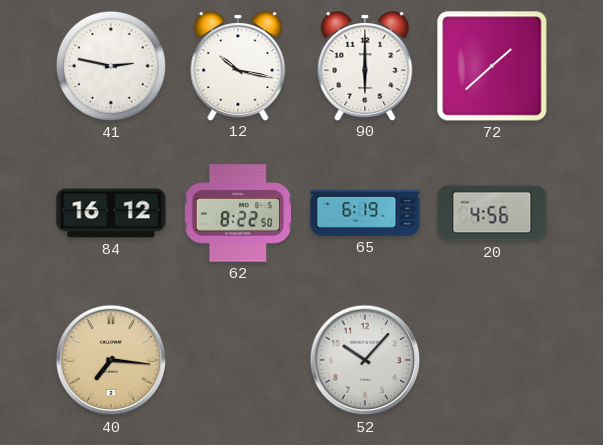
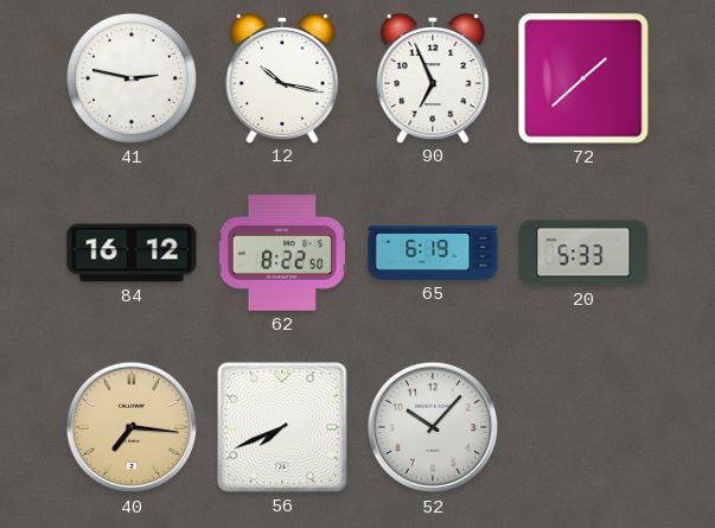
90: 6:00 -> 6:56
20: 4:56 -> 5:33
56: none -> 7:41
